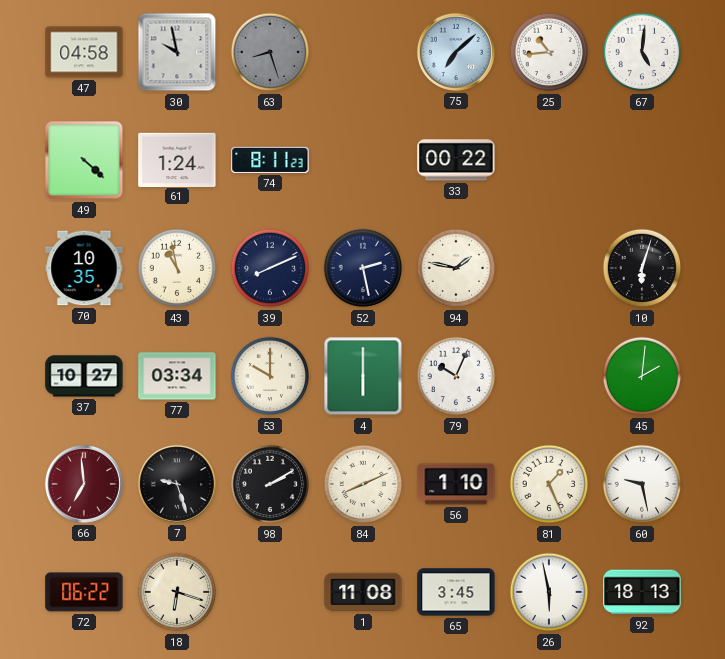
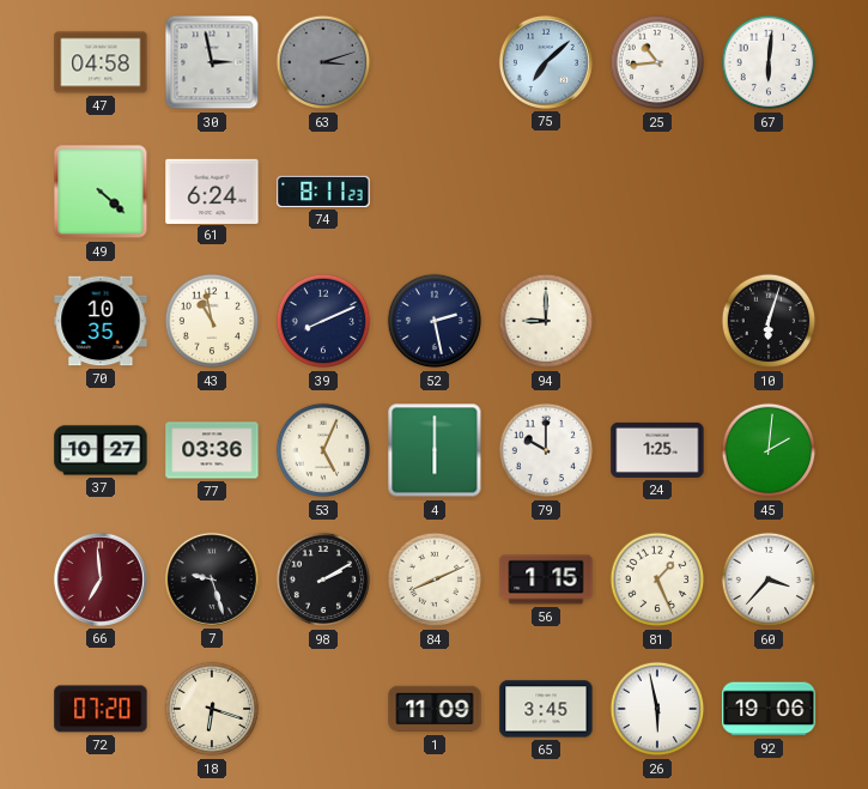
30: 9:58 -> 2:58
63: 8:27 -> 3:12
67: 5:01 -> 6:01
61: 1:24 -> 6:24
33: 00:22 -> none
94: 1:47 -> 9:00
77: 03:34 -> 03:36
53: 10:00 -> 5:04
79: 10:04 -> 10:00
24: none -> 1:25
56: 1:10 -> 1:15
60: 9:28 -> 3:37
72: 06:22 -> 07:20
1: 11:08 -> 11:09
92: 18:13 -> 19:06
